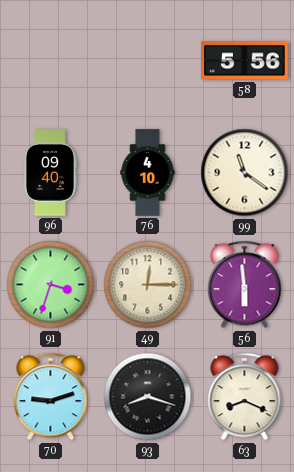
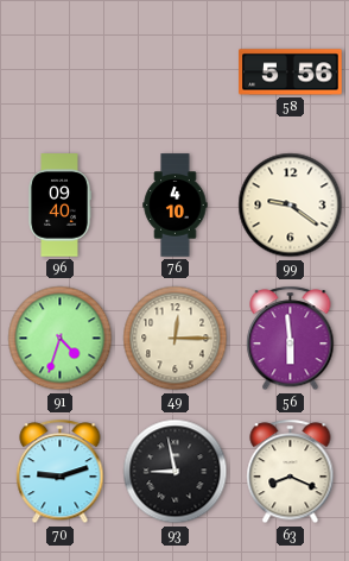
99: 11:21 -> 9:21
91: 3:33 -> 4:33
93: 8:18 -> 8:58
